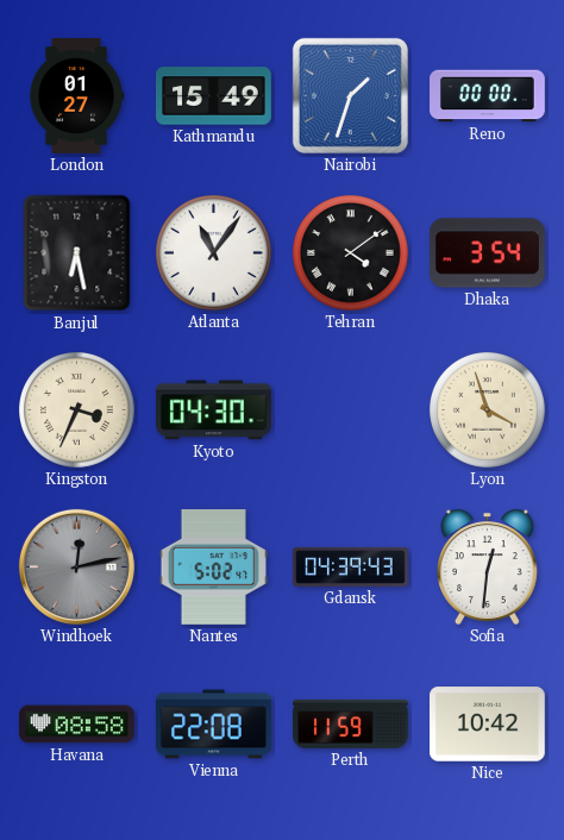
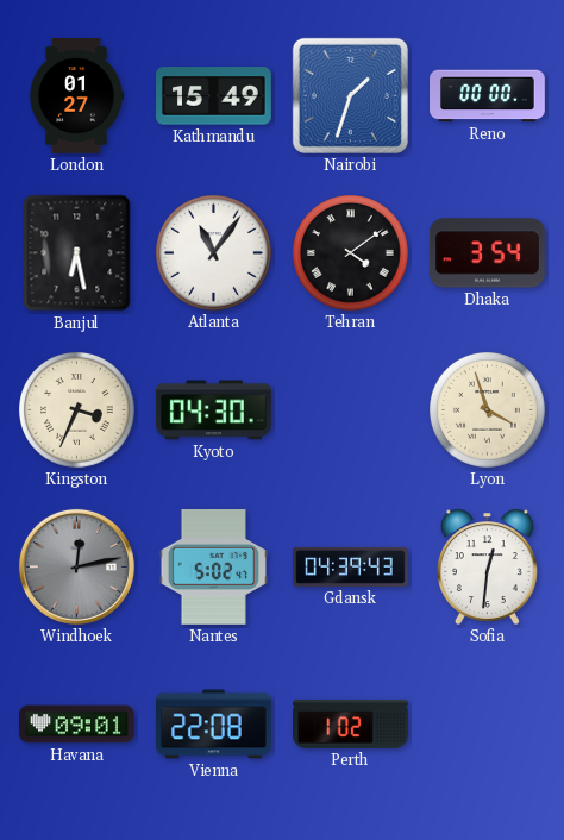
Havana: 08:58 -> 09:01
Perth: 11:59 -> 1:02
Nice: 10:42 -> none
